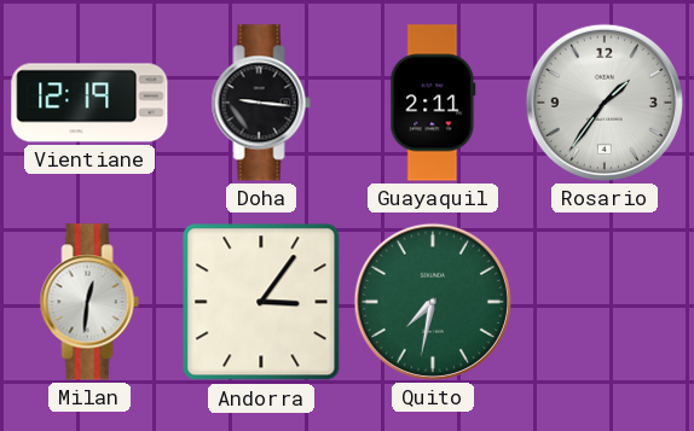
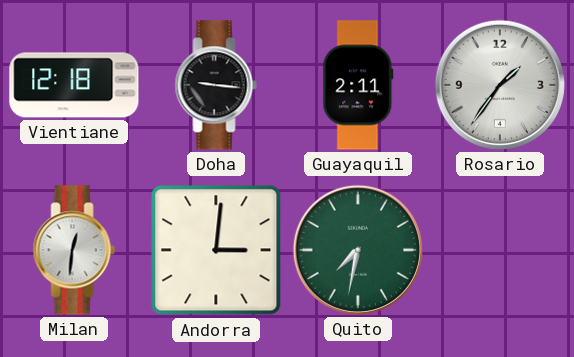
Vientiane: 12:19 -> 12:18
Andorra: 3:06 -> 3:01
